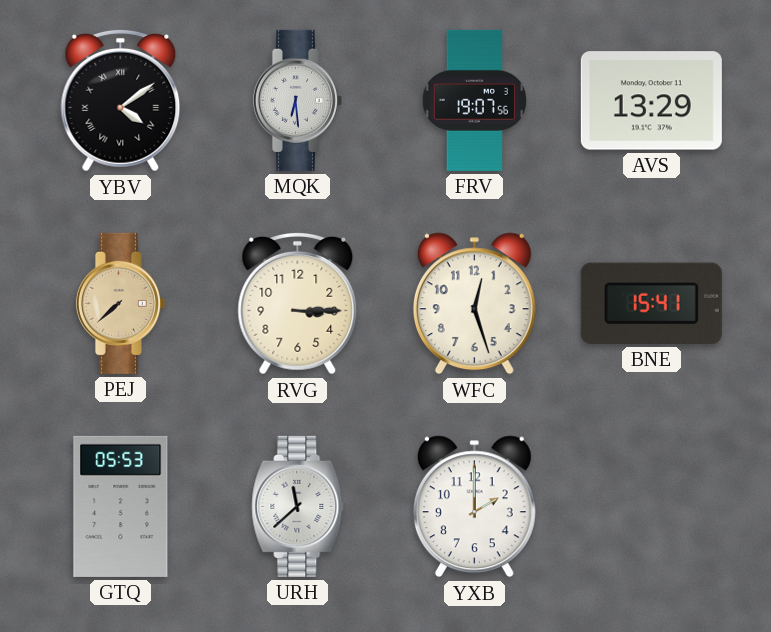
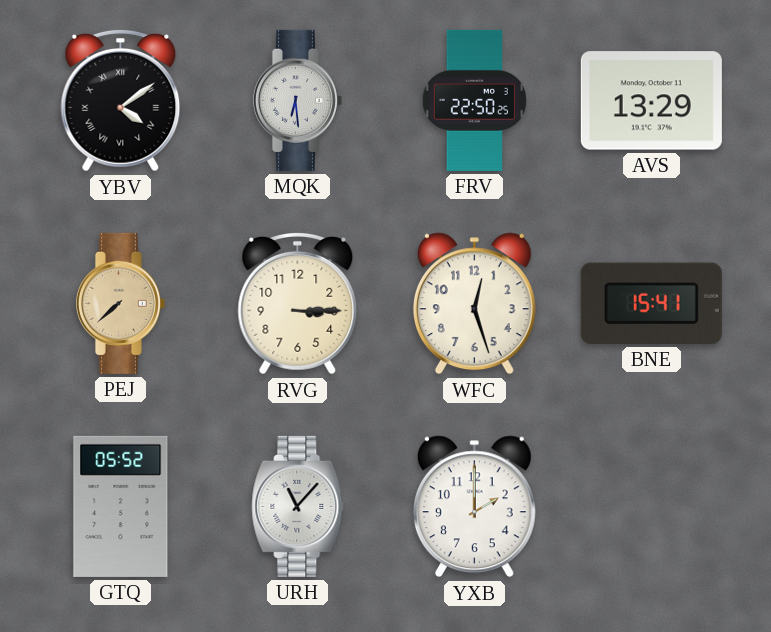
FRV: 19:07 -> 22:50
GTQ: 05:53 -> 05:52
URH: 11:38 -> 11:07
